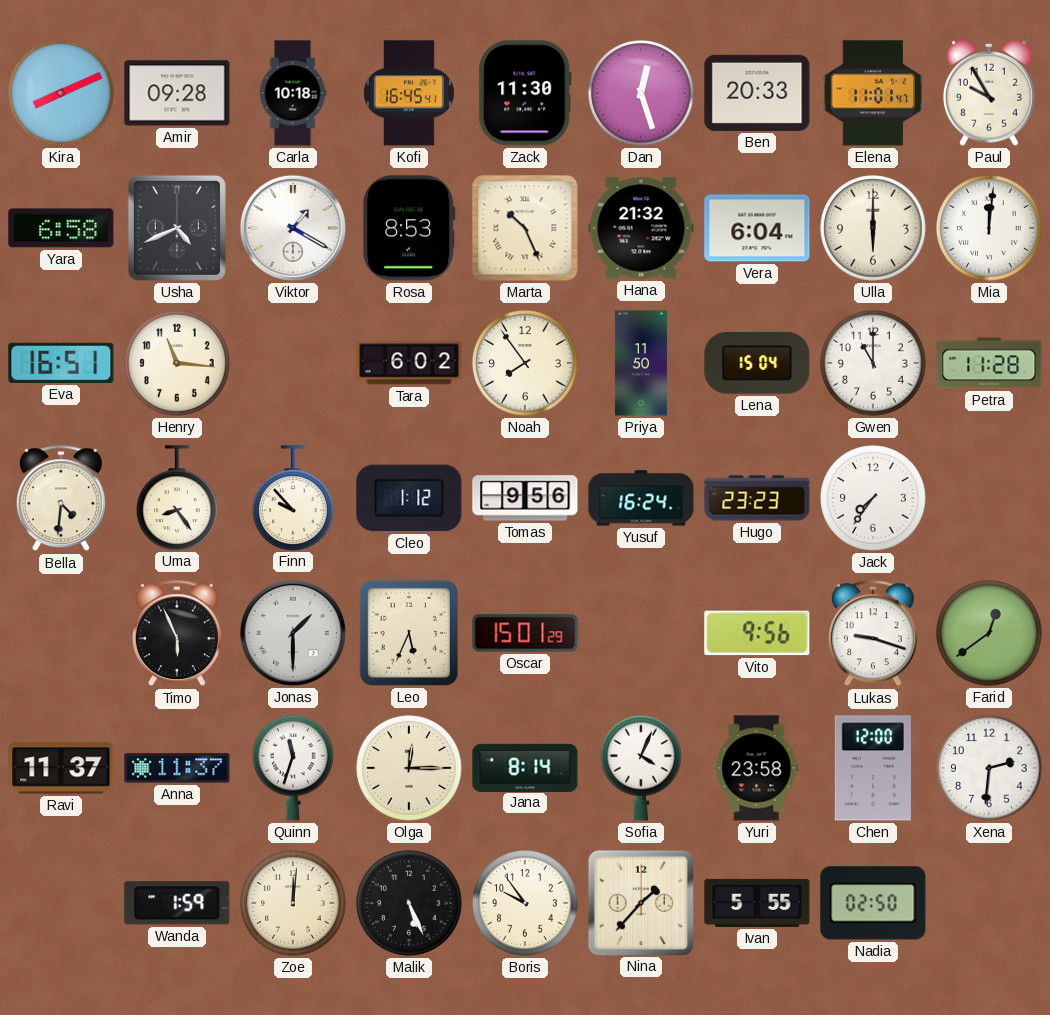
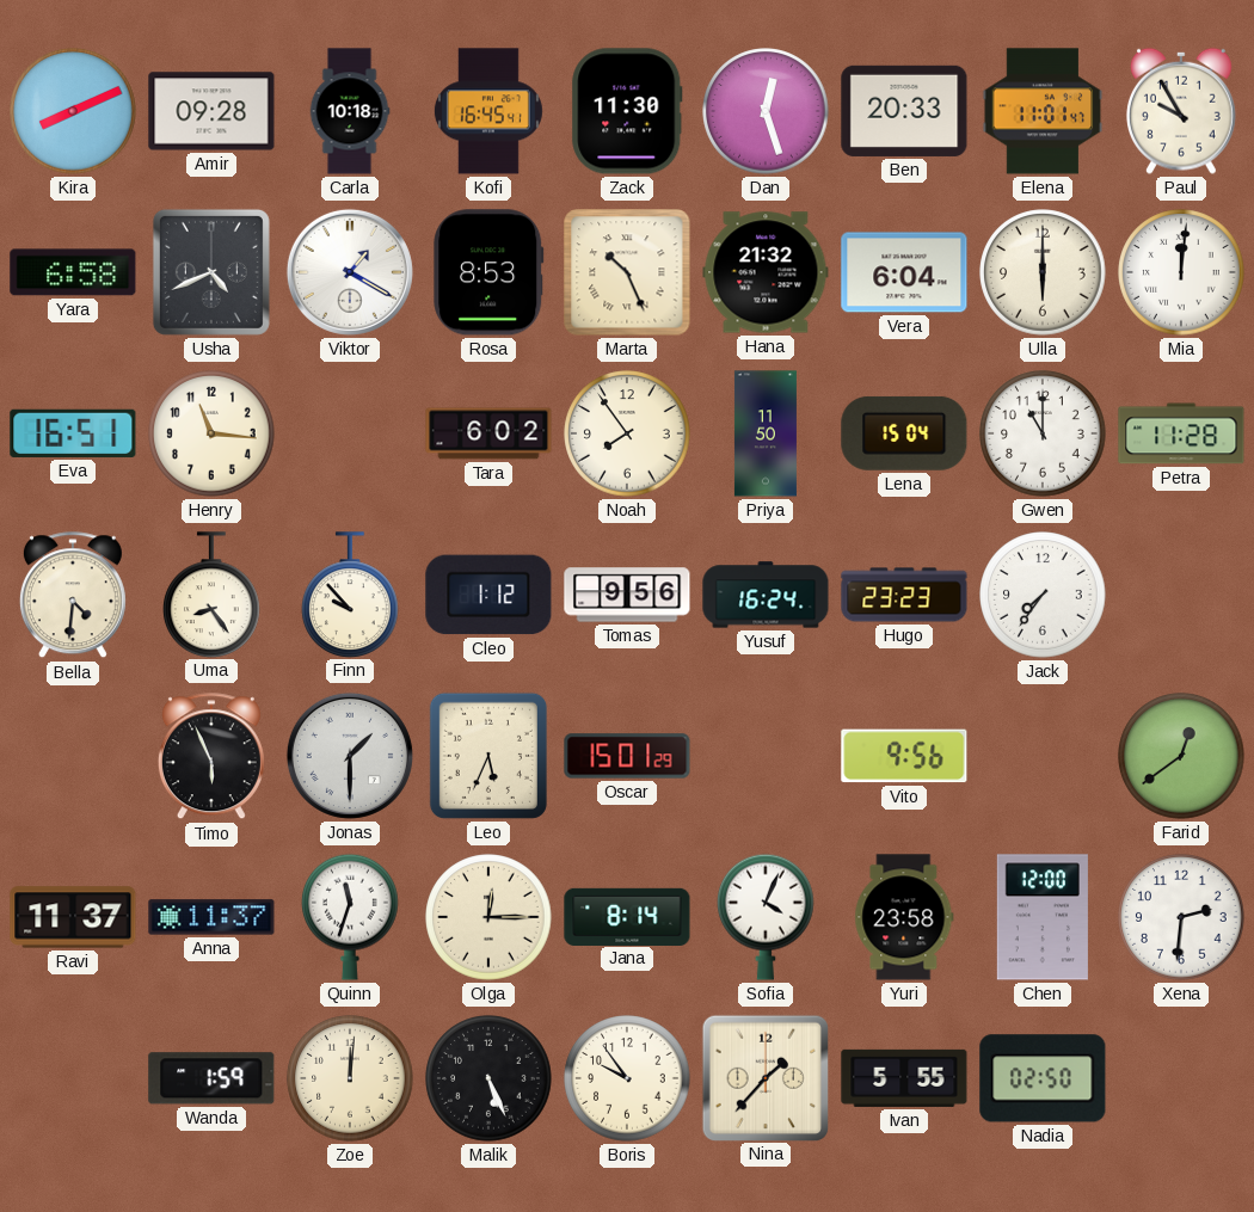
Lukas: 9:18 -> none
